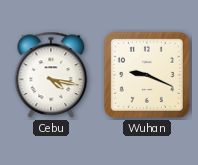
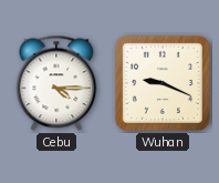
Cebu: 4:17 -> 4:15
